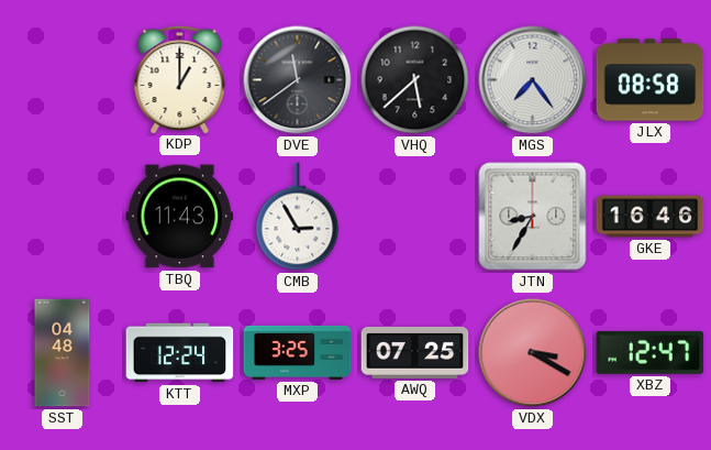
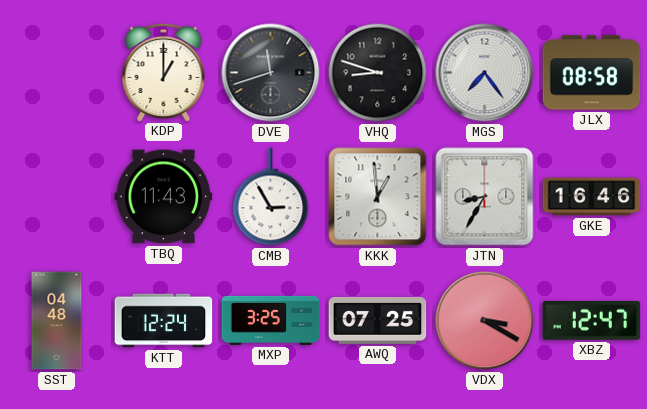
DVE: 11:39 -> 11:42
VHQ: 5:38 -> 8:48
KKK: none -> 12:59
